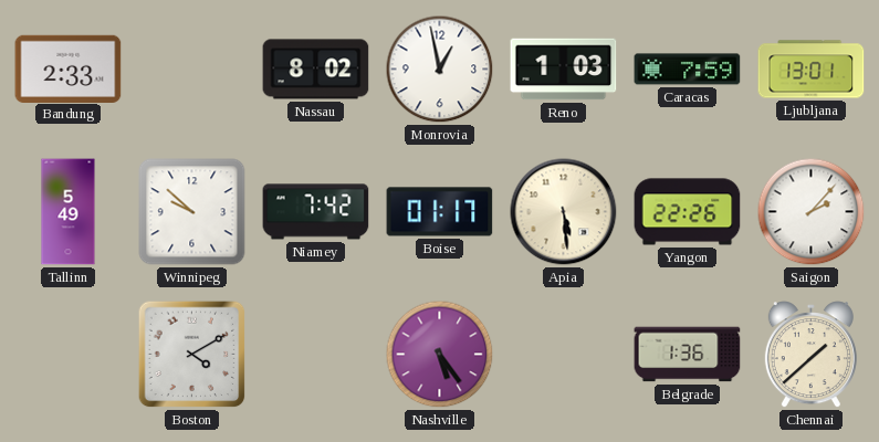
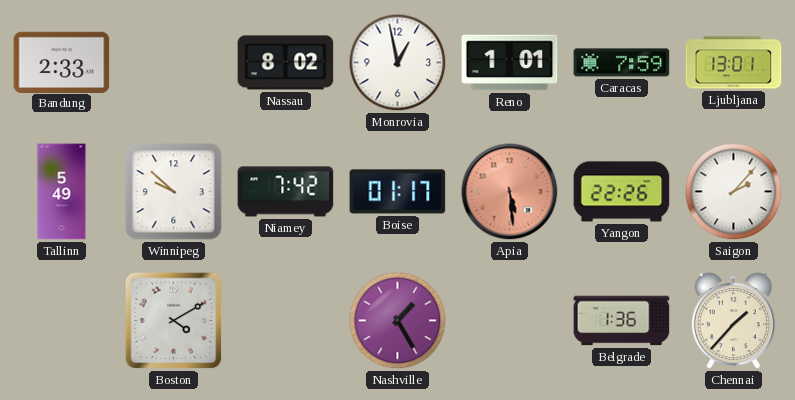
Reno: 1:03 -> 1:01
Apia dial: cream -> salmon
Nashville: 5:24 -> 1:25
Chennai: 1:38 -> 1:37
